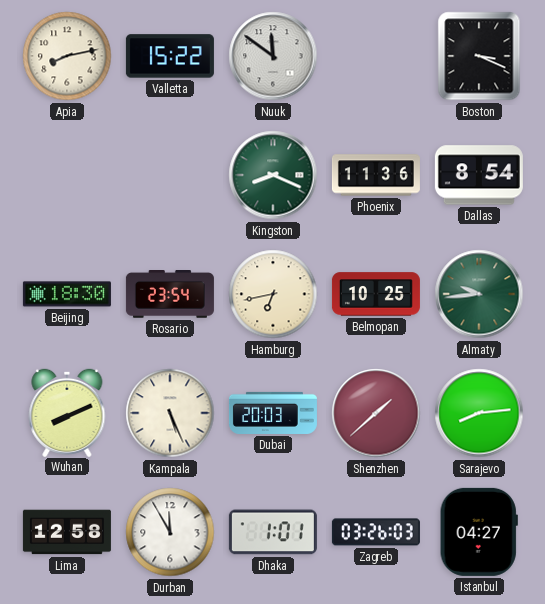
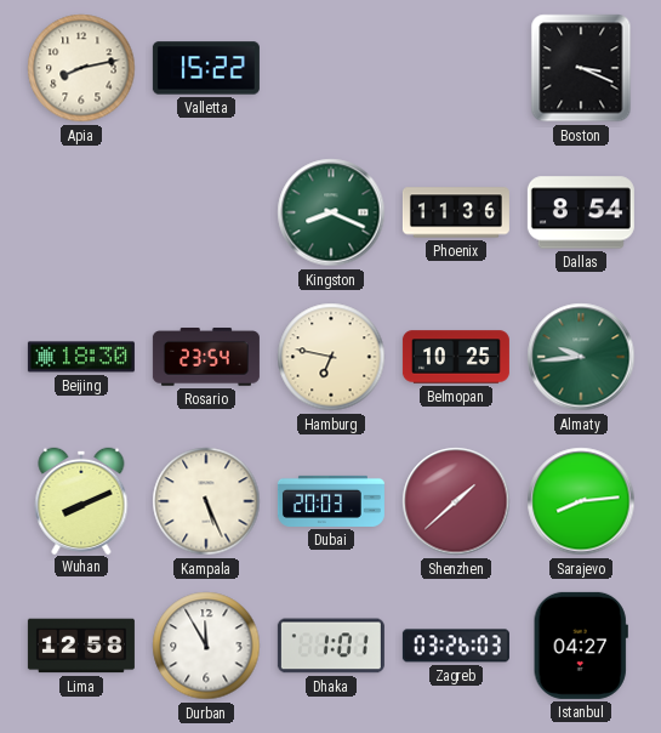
Nuuk: 11:51 -> none
Hamburg: 6:43 -> 6:47
